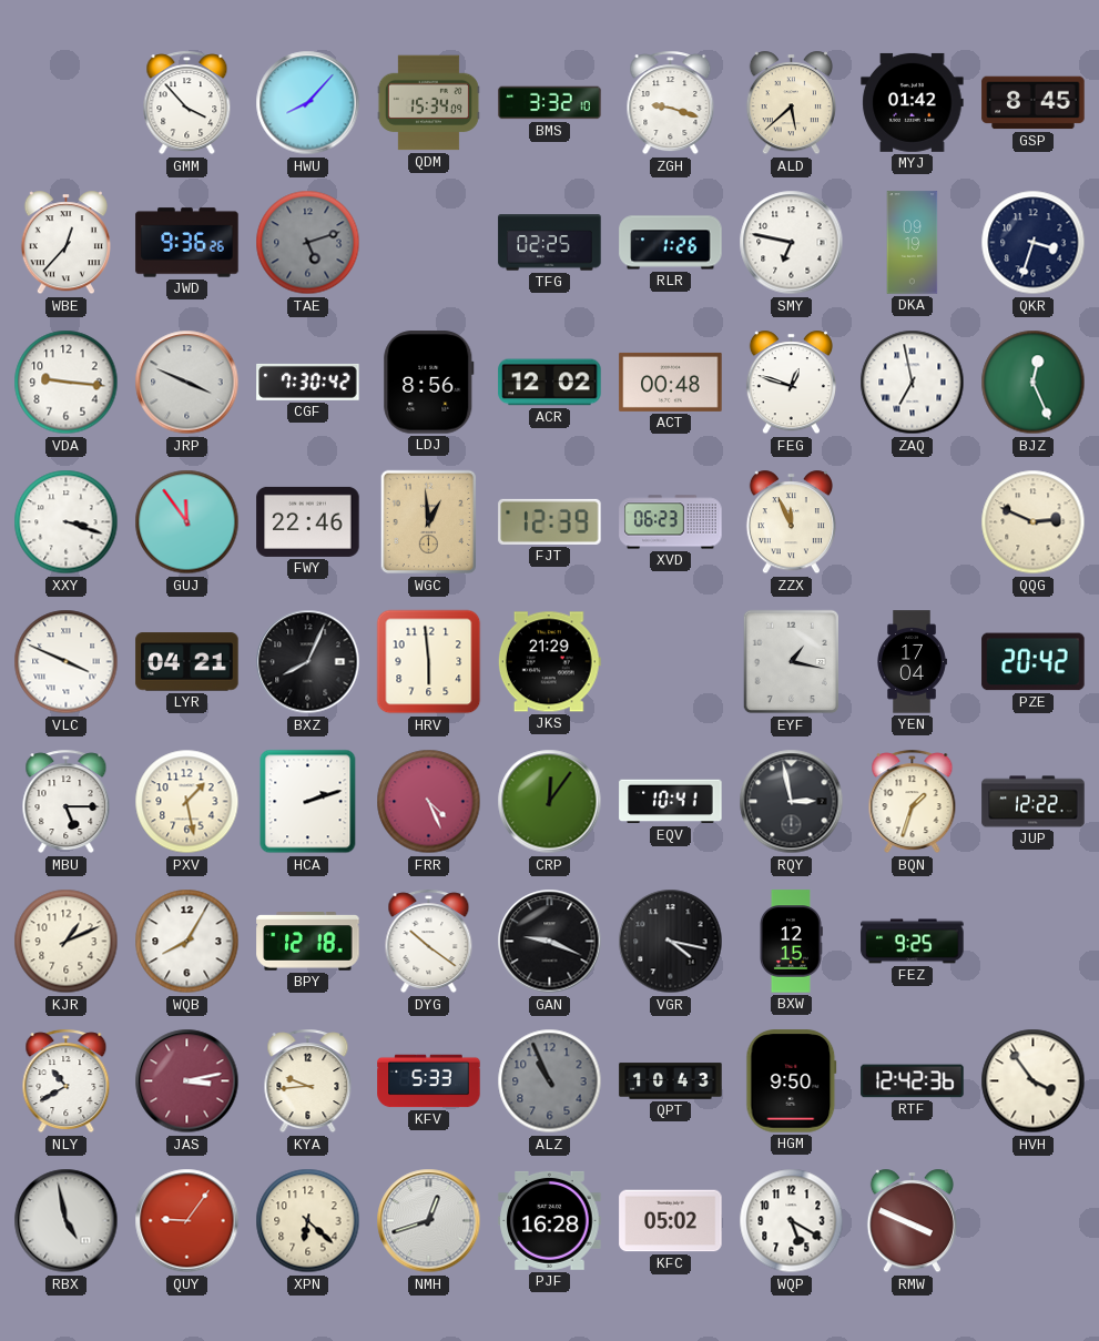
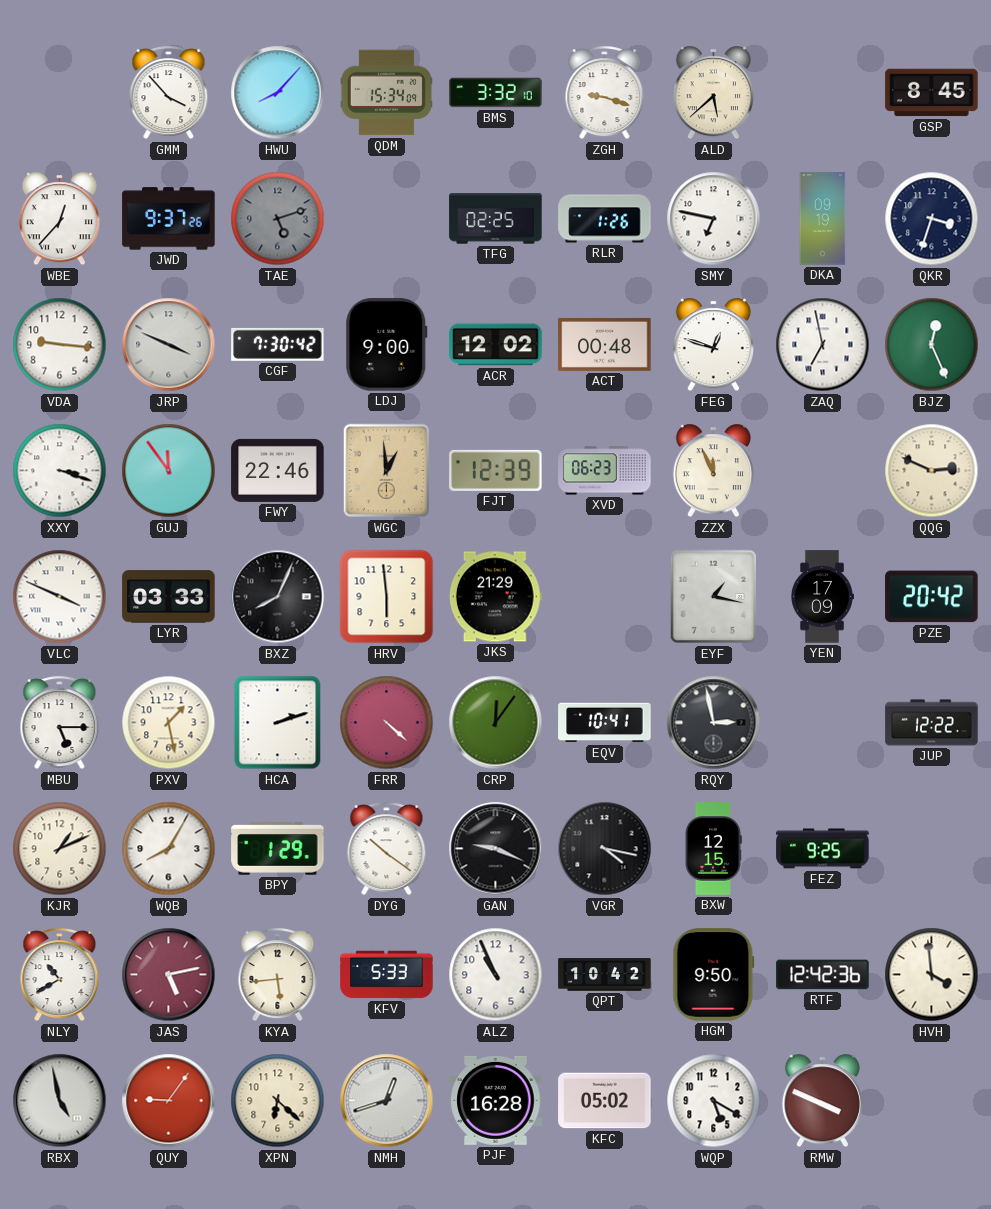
MYJ: 01:42 -> none
JWD: 9:36 -> 9:37
LDJ: 8:56 -> 9:00
LYR: 04:21 -> 03:33
YEN: 17:04 -> 17:09
FRR: 4:26 -> 4:22
BQN: 1:33 -> none
BPY: 12:18 -> 1:29
JAS: 3:13 -> 5:13
KYA: 9:44 -> 5:44
ALZ dial: grey -> white
QPT: 10:43 -> 10:42
HVH: 3:54 -> 3:59
